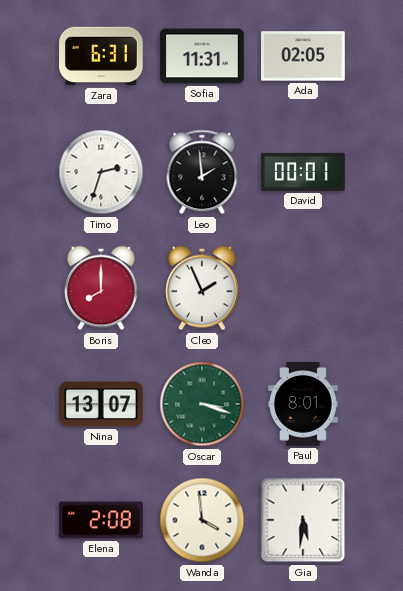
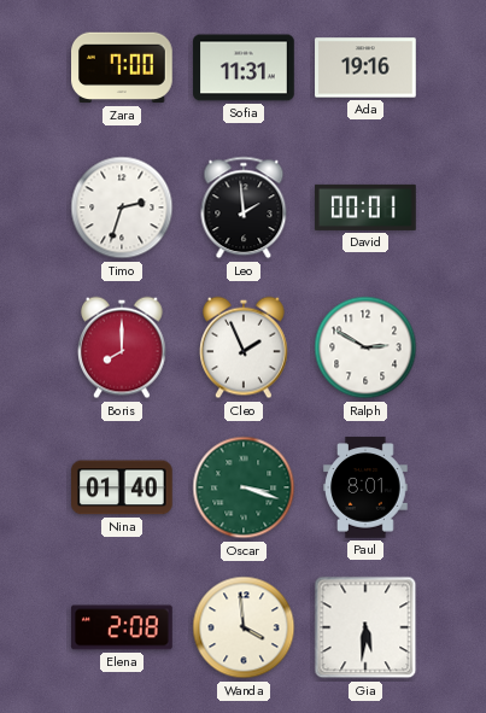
Zara: 6:31 -> 7:00
Ada: 02:05 -> 19:16
Ralph: none -> 2:50
Nina: 13:07 -> 01:40
